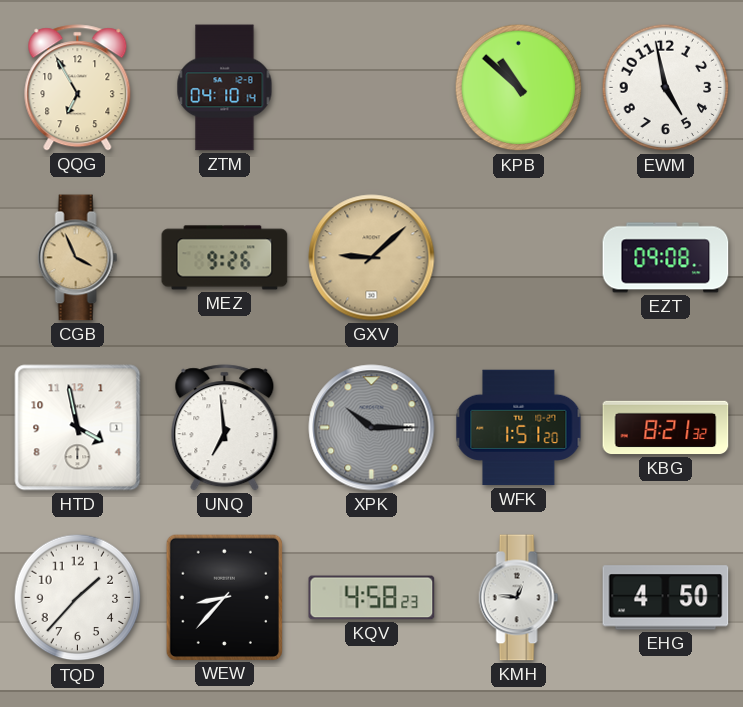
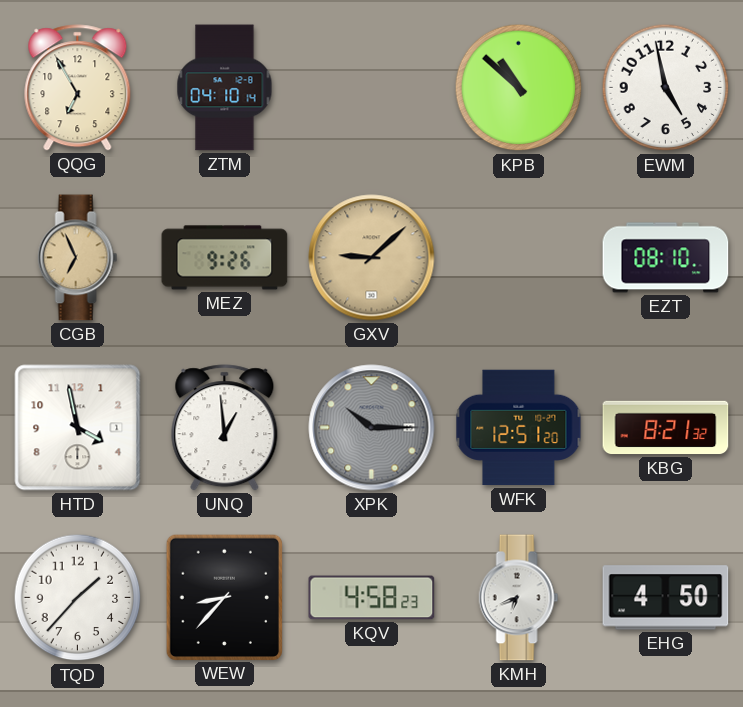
CGB: 3:56 -> 6:56
EZT: 09:08 -> 08:10
UNQ: 6:59 -> 12:59
WFK: 1:51 -> 12:51
KMH: 12:46 -> 6:41
